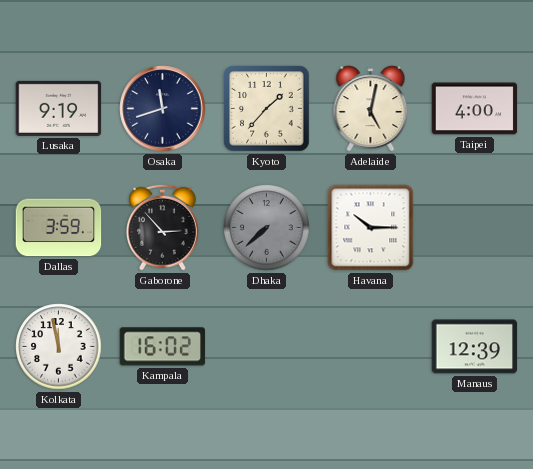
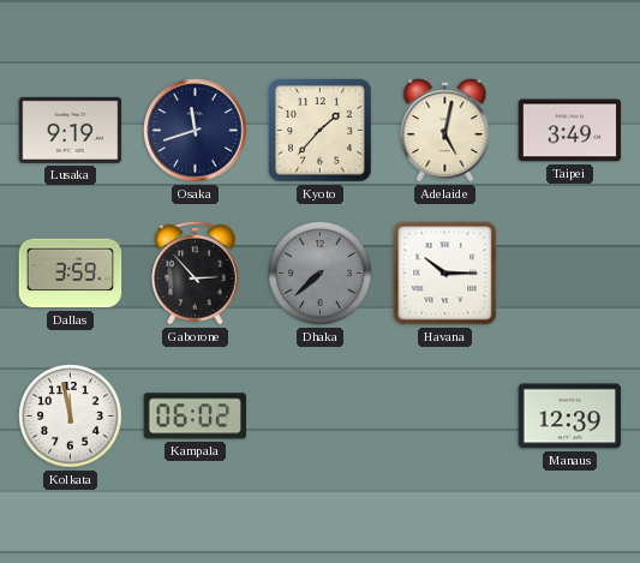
Taipei: 4:00 -> 3:49
Kampala: 16:02 -> 06:02
